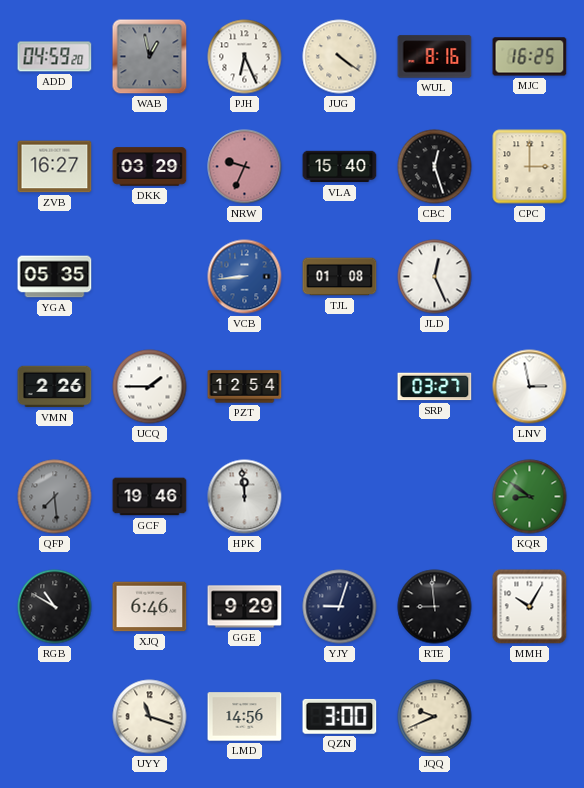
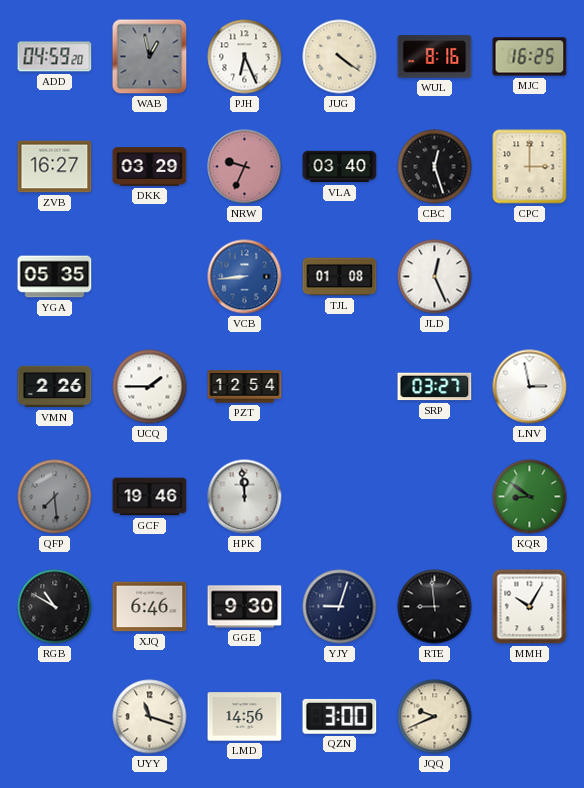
VLA: 15:40 -> 03:40
GGE: 9:29 -> 9:30
